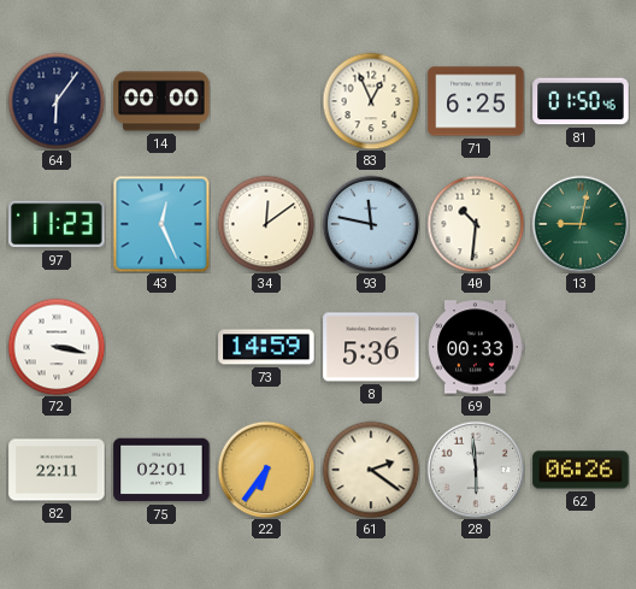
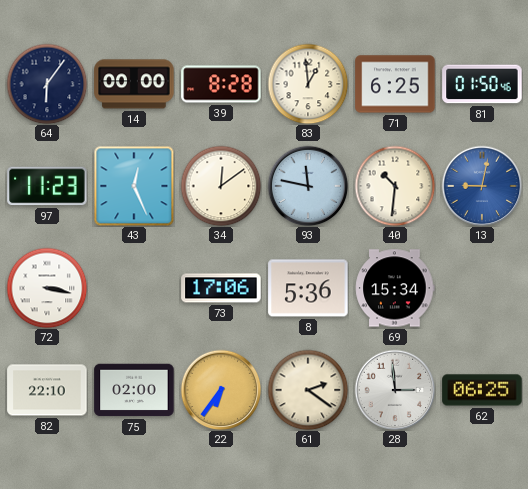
39: none -> 8:28
83: 12:56 -> 12:59
13 dial: green -> blue
73: 14:59 -> 17:06
69: 00:33 -> 15:34
82: 22:11 -> 22:10
75: 02:01 -> 02:00
28: 5:59 -> 2:59
62: 06:26 -> 06:25
